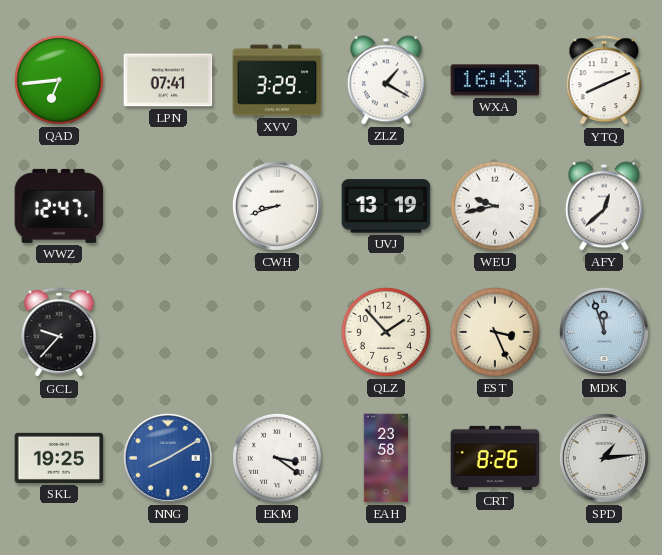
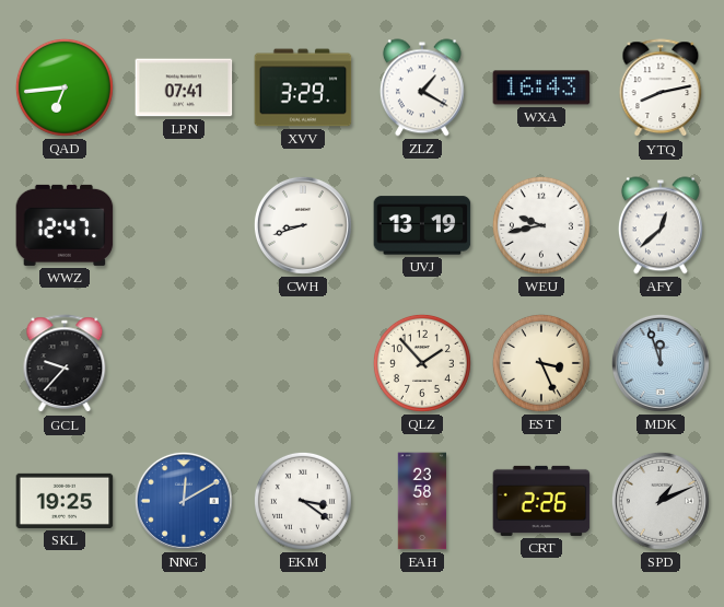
YTQ: 8:11 -> 8:13
NNG: 8:10 -> 12:10
CRT: 8:26 -> 2:26
SPD: 1:14 -> 1:11
